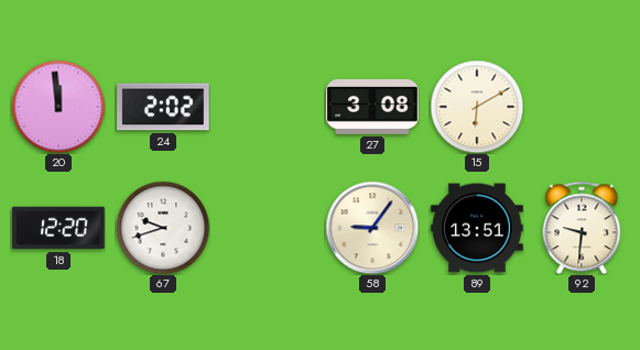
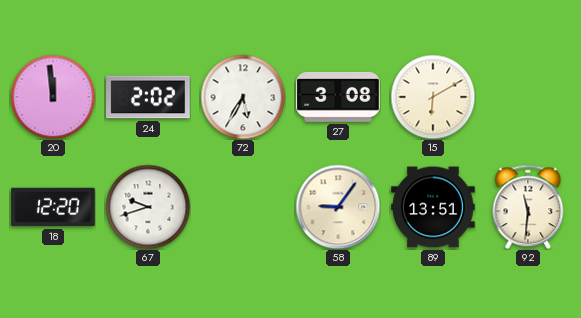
72: none -> 5:35
92: 9:31 -> 11:31
